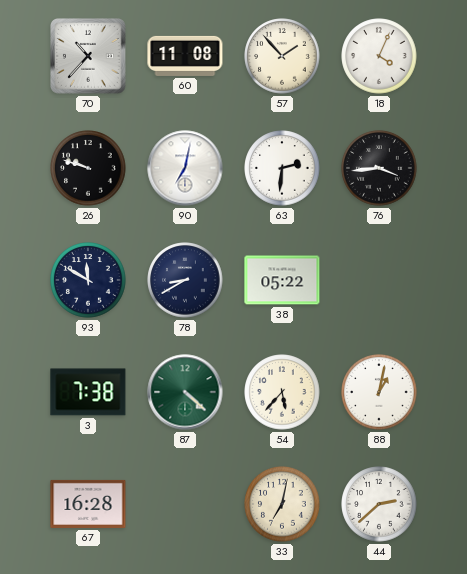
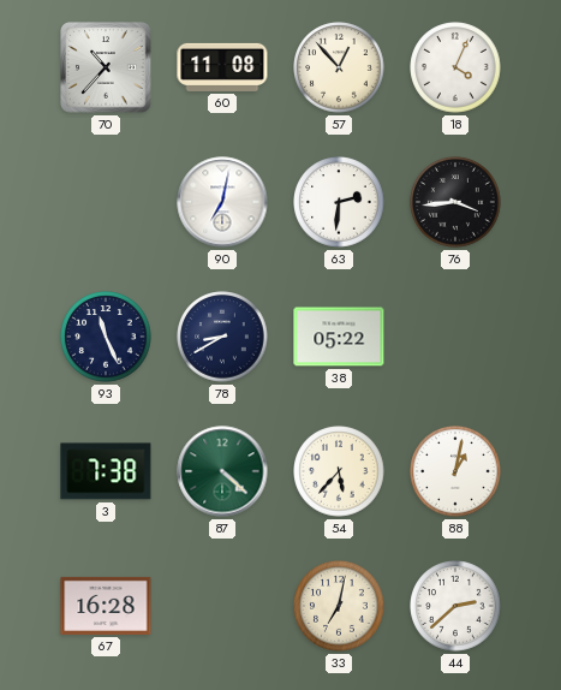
57: 1:53 -> 12:53
26: 9:48 -> none
93: 11:50 -> 11:26
